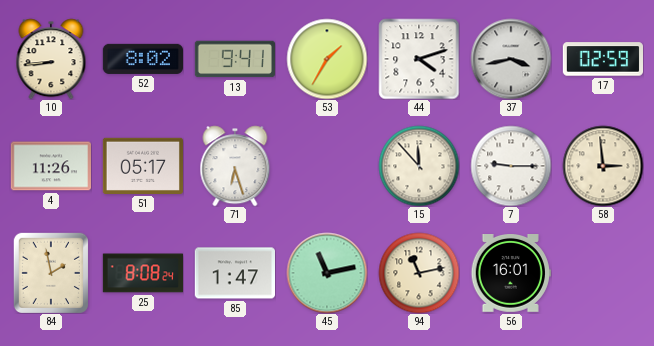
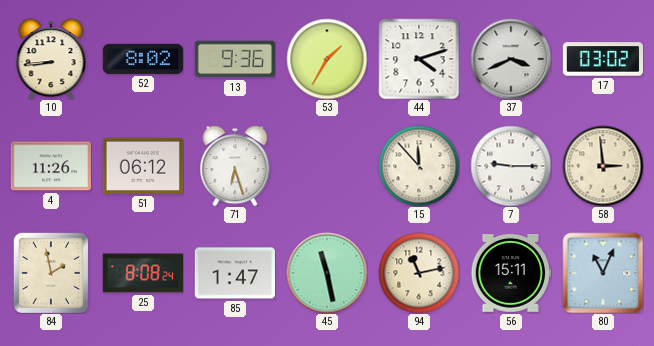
13: 9:41 -> 9:36
37: 3:43 -> 3:41
17: 02:59 -> 03:02
51: 05:17 -> 06:12
45: 11:13 -> 11:28
56: 16:01 -> 15:11
80: none -> 11:04
